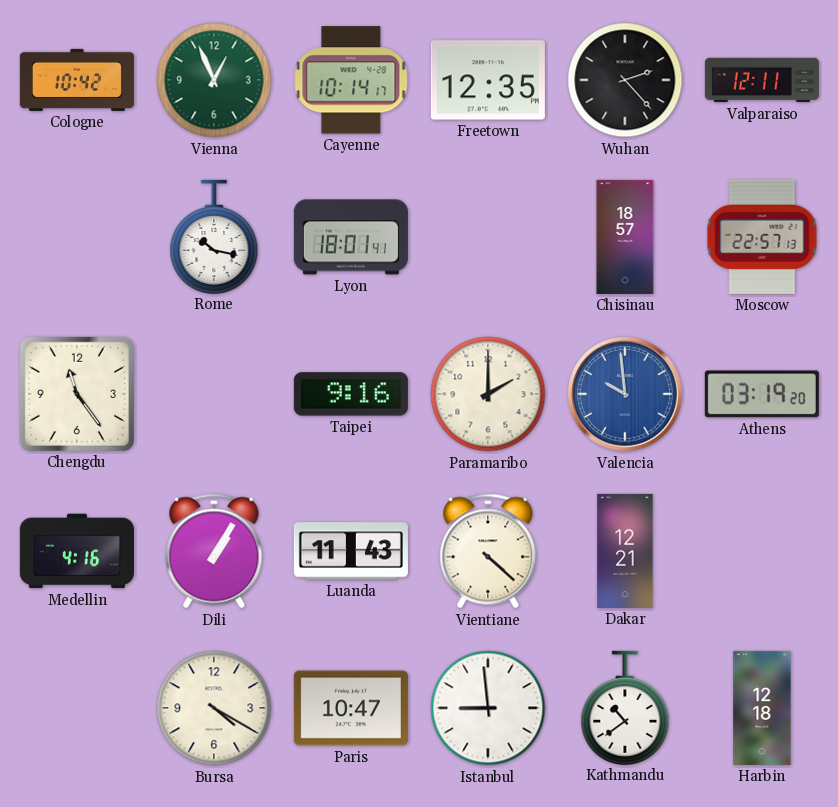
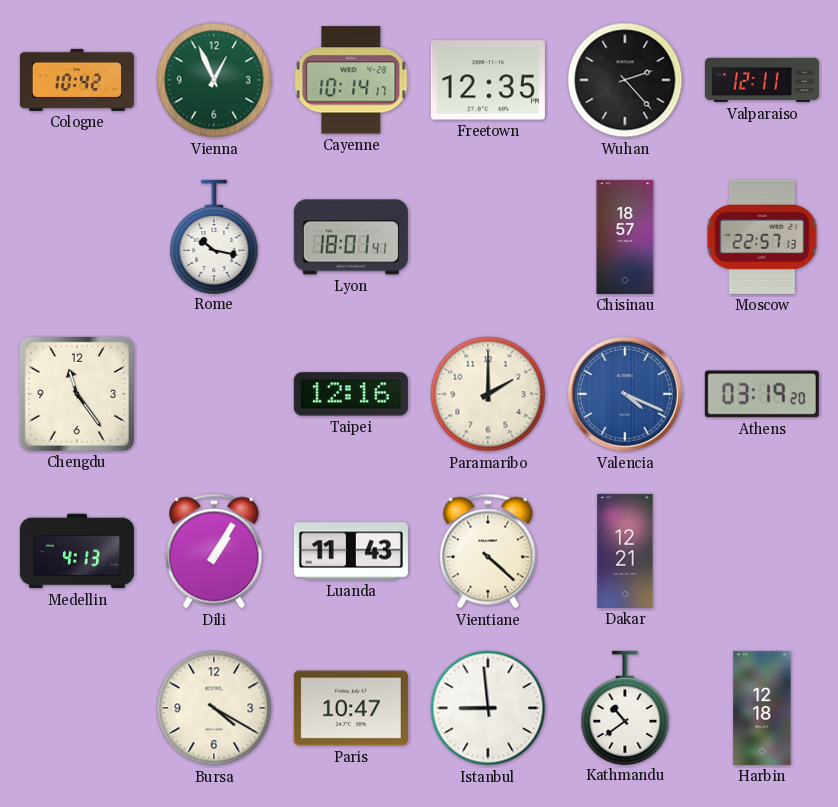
Taipei: 9:16 -> 12:16
Valencia: 9:59 -> 4:19
Medellin: 4:16 -> 4:13
